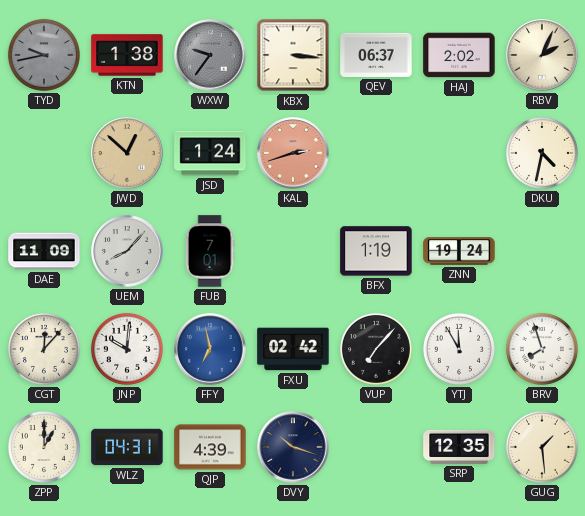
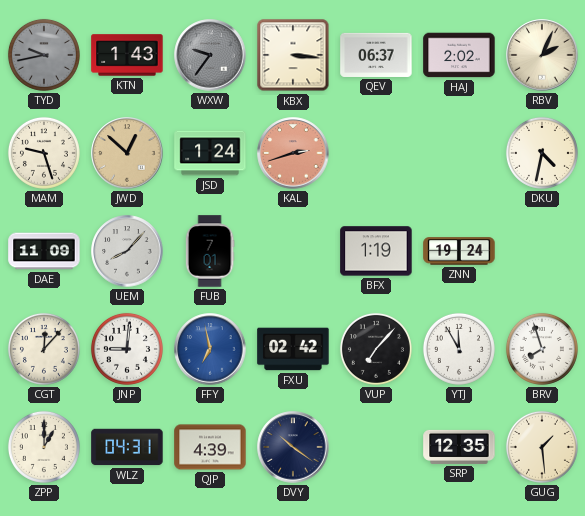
KTN: 1:38 -> 1:43
MAM: none -> 9:27
JNP: 10:01 -> 9:01
DVY: 10:18 -> 10:21
